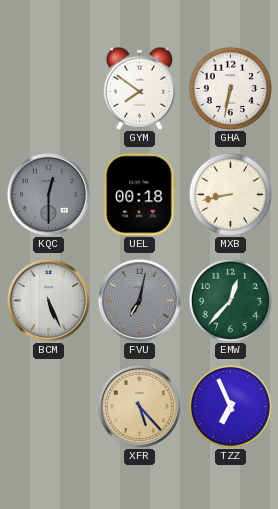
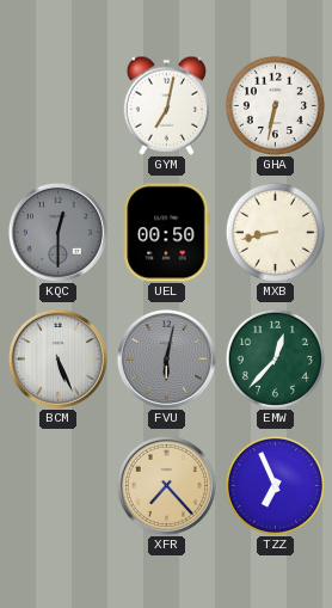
GYM: 7:51 -> 7:02
UEL: 00:18 -> 00:50
FVU: 7:02 -> 6:02
XFR: 5:23 -> 7:23
